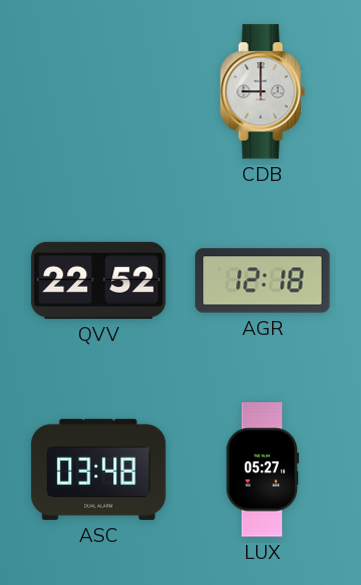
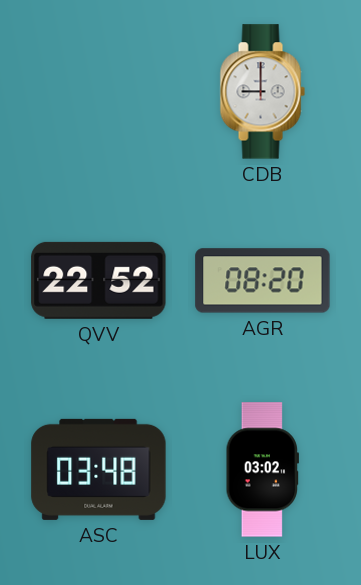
AGR: 12:18 -> 08:20
LUX: 05:27 -> 03:02
